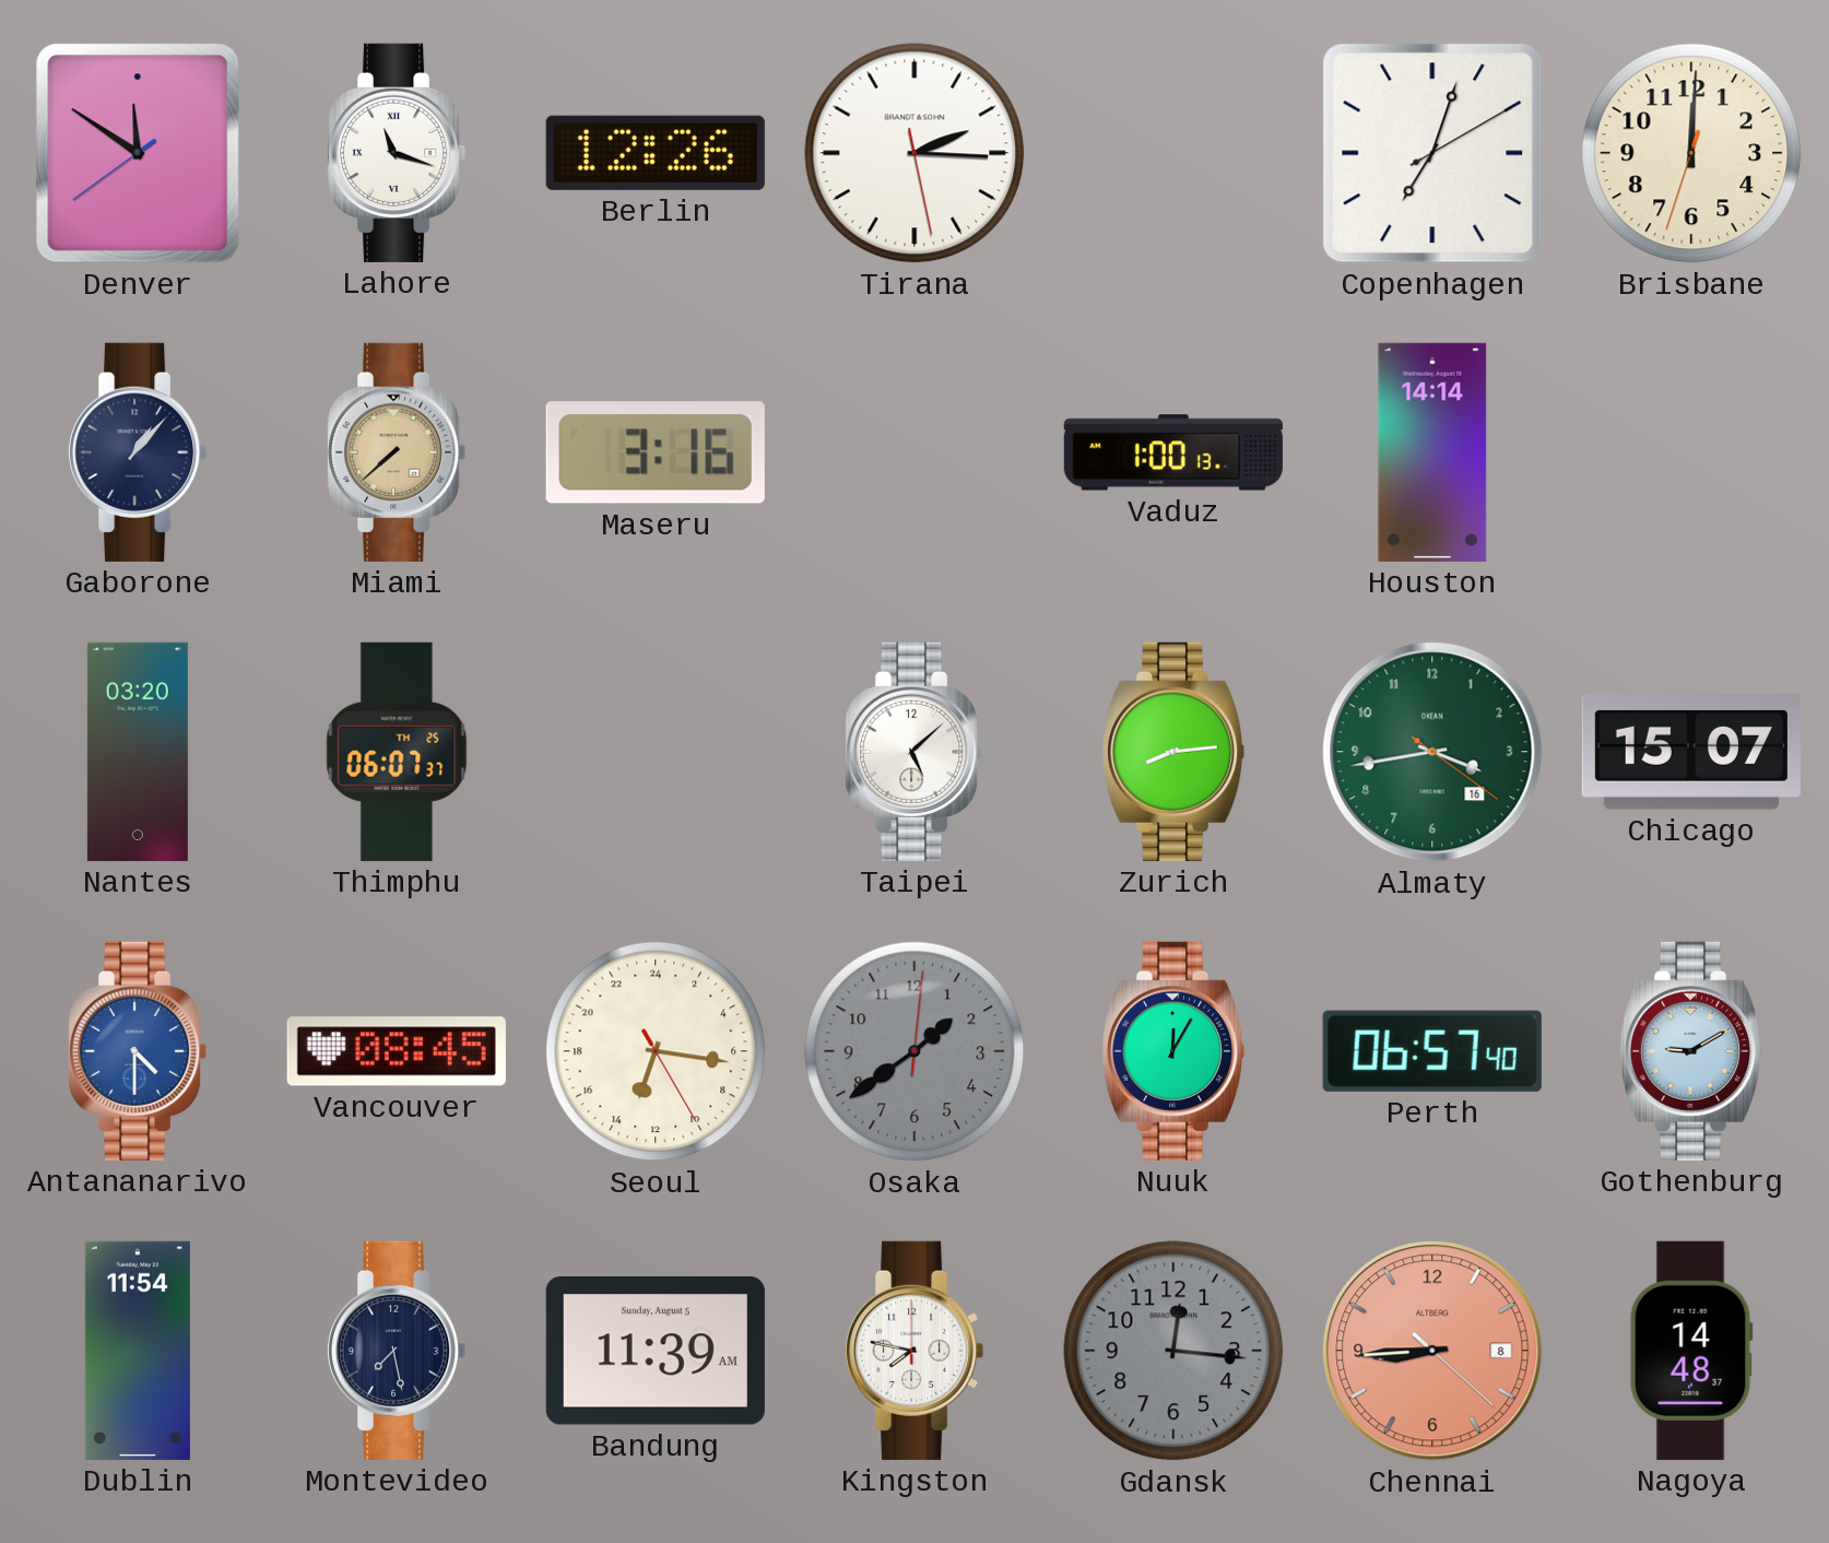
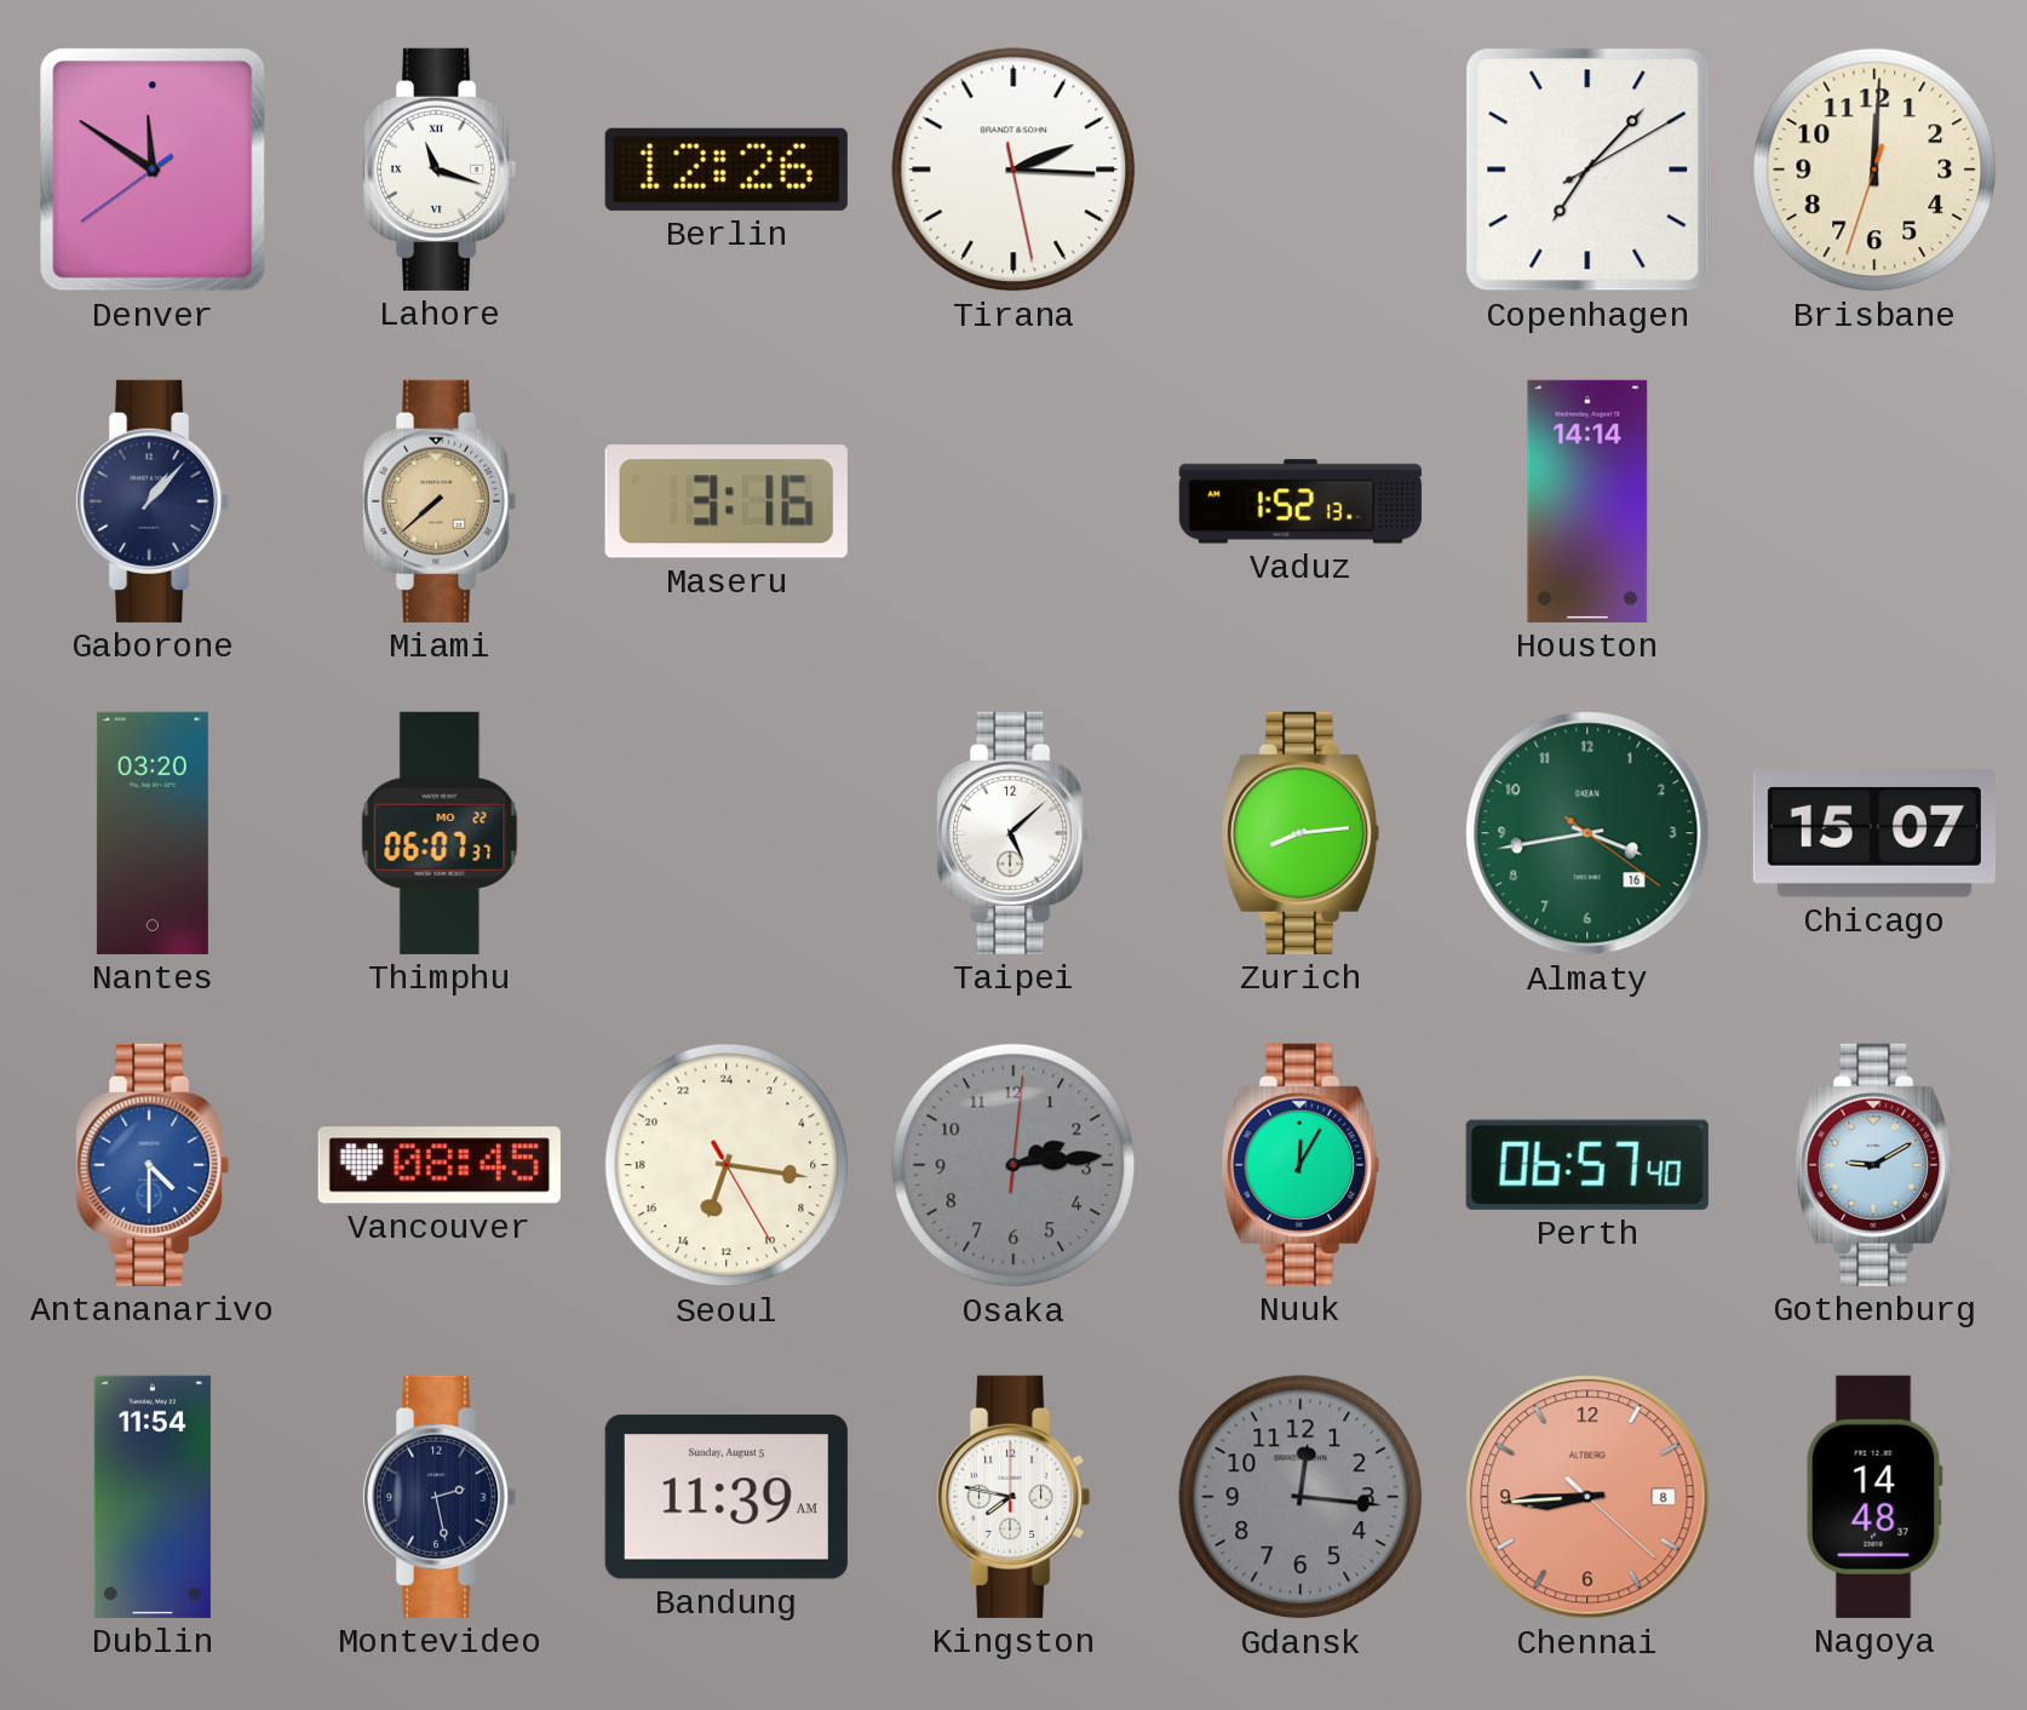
Copenhagen: 7:03 -> 7:07
Vaduz: 1:00 -> 1:52
Thimphu date: TH 25 -> MO 22
Osaka: 1:39 -> 2:14
Montevideo: 7:28 -> 2:28
